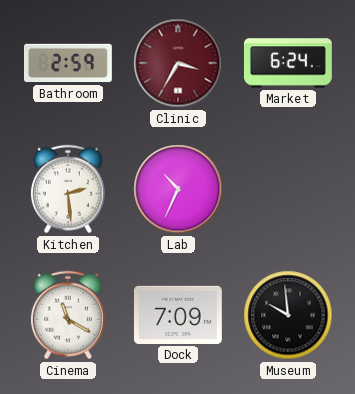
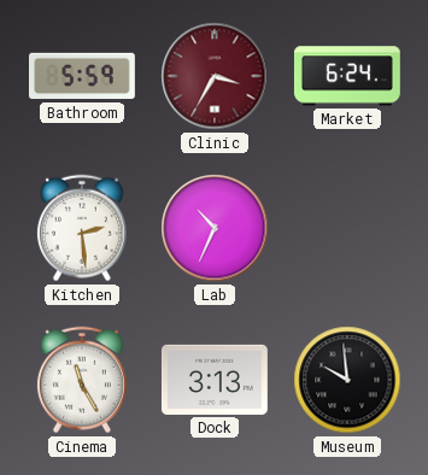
Bathroom: 2:59 -> 5:59
Cinema: 11:20 -> 11:25
Dock: 7:09 -> 3:13
